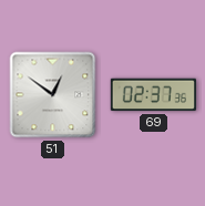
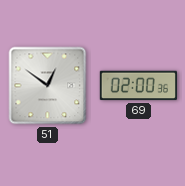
69: 02:37 -> 02:00
